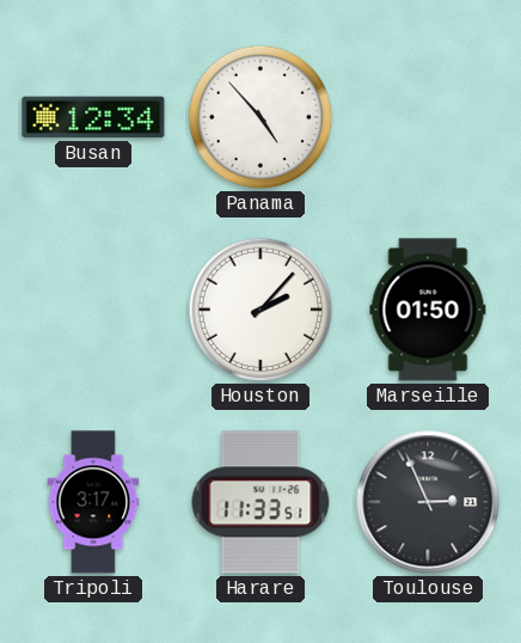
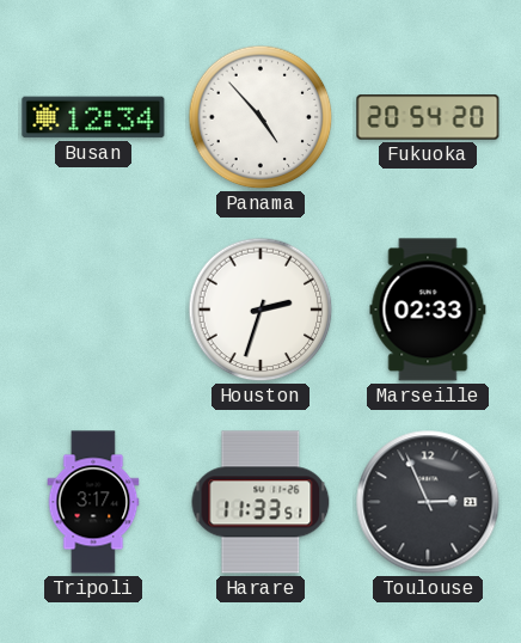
Fukuoka: none -> 20:54
Houston: 2:07 -> 2:33
Marseille: 01:50 -> 02:33
